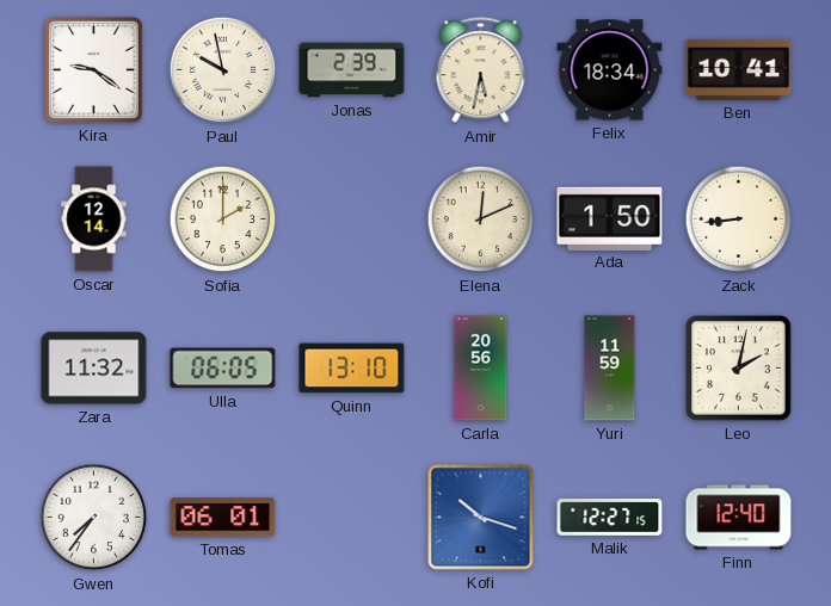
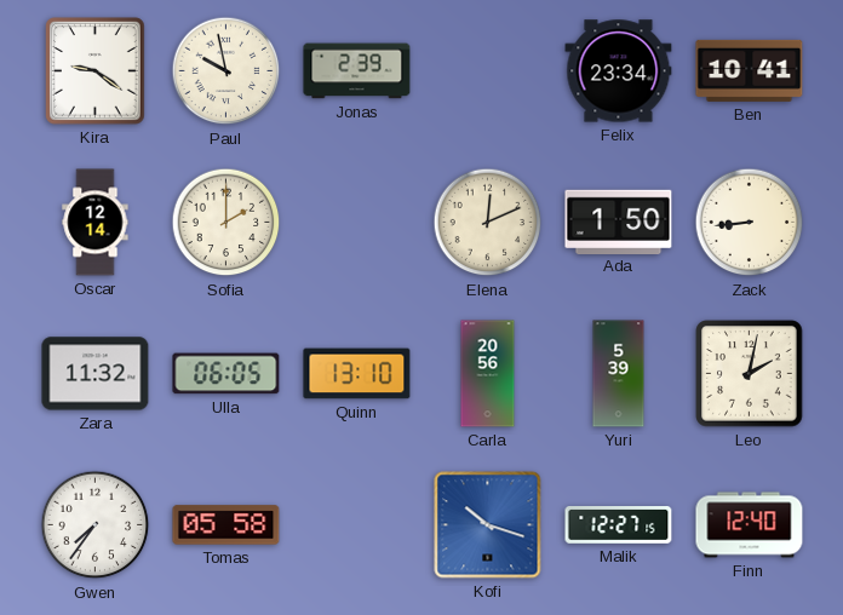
Amir: 5:32 -> none
Felix: 18:34 -> 23:34
Yuri: 11:59 -> 5:39
Tomas: 06:01 -> 05:58
